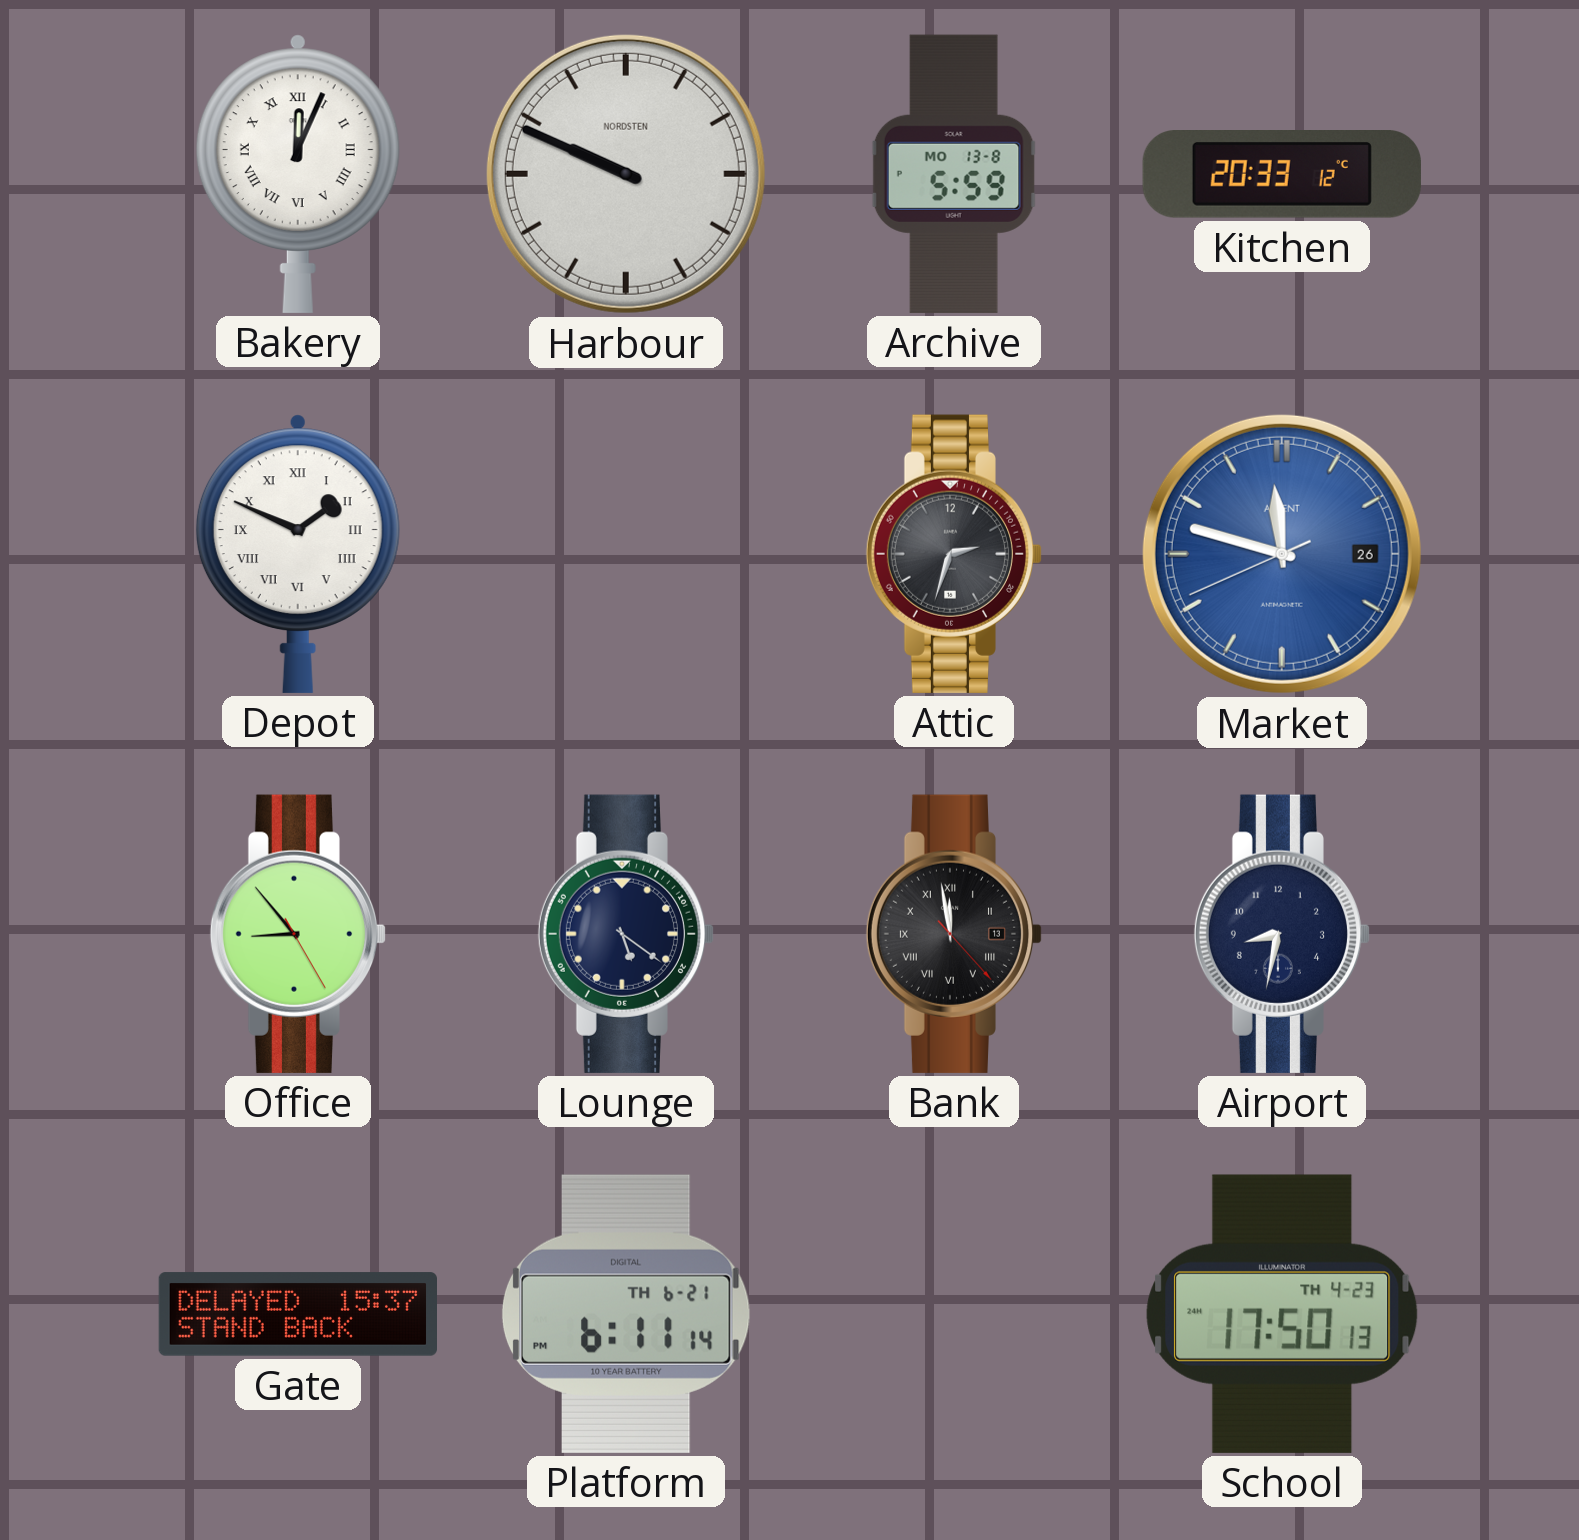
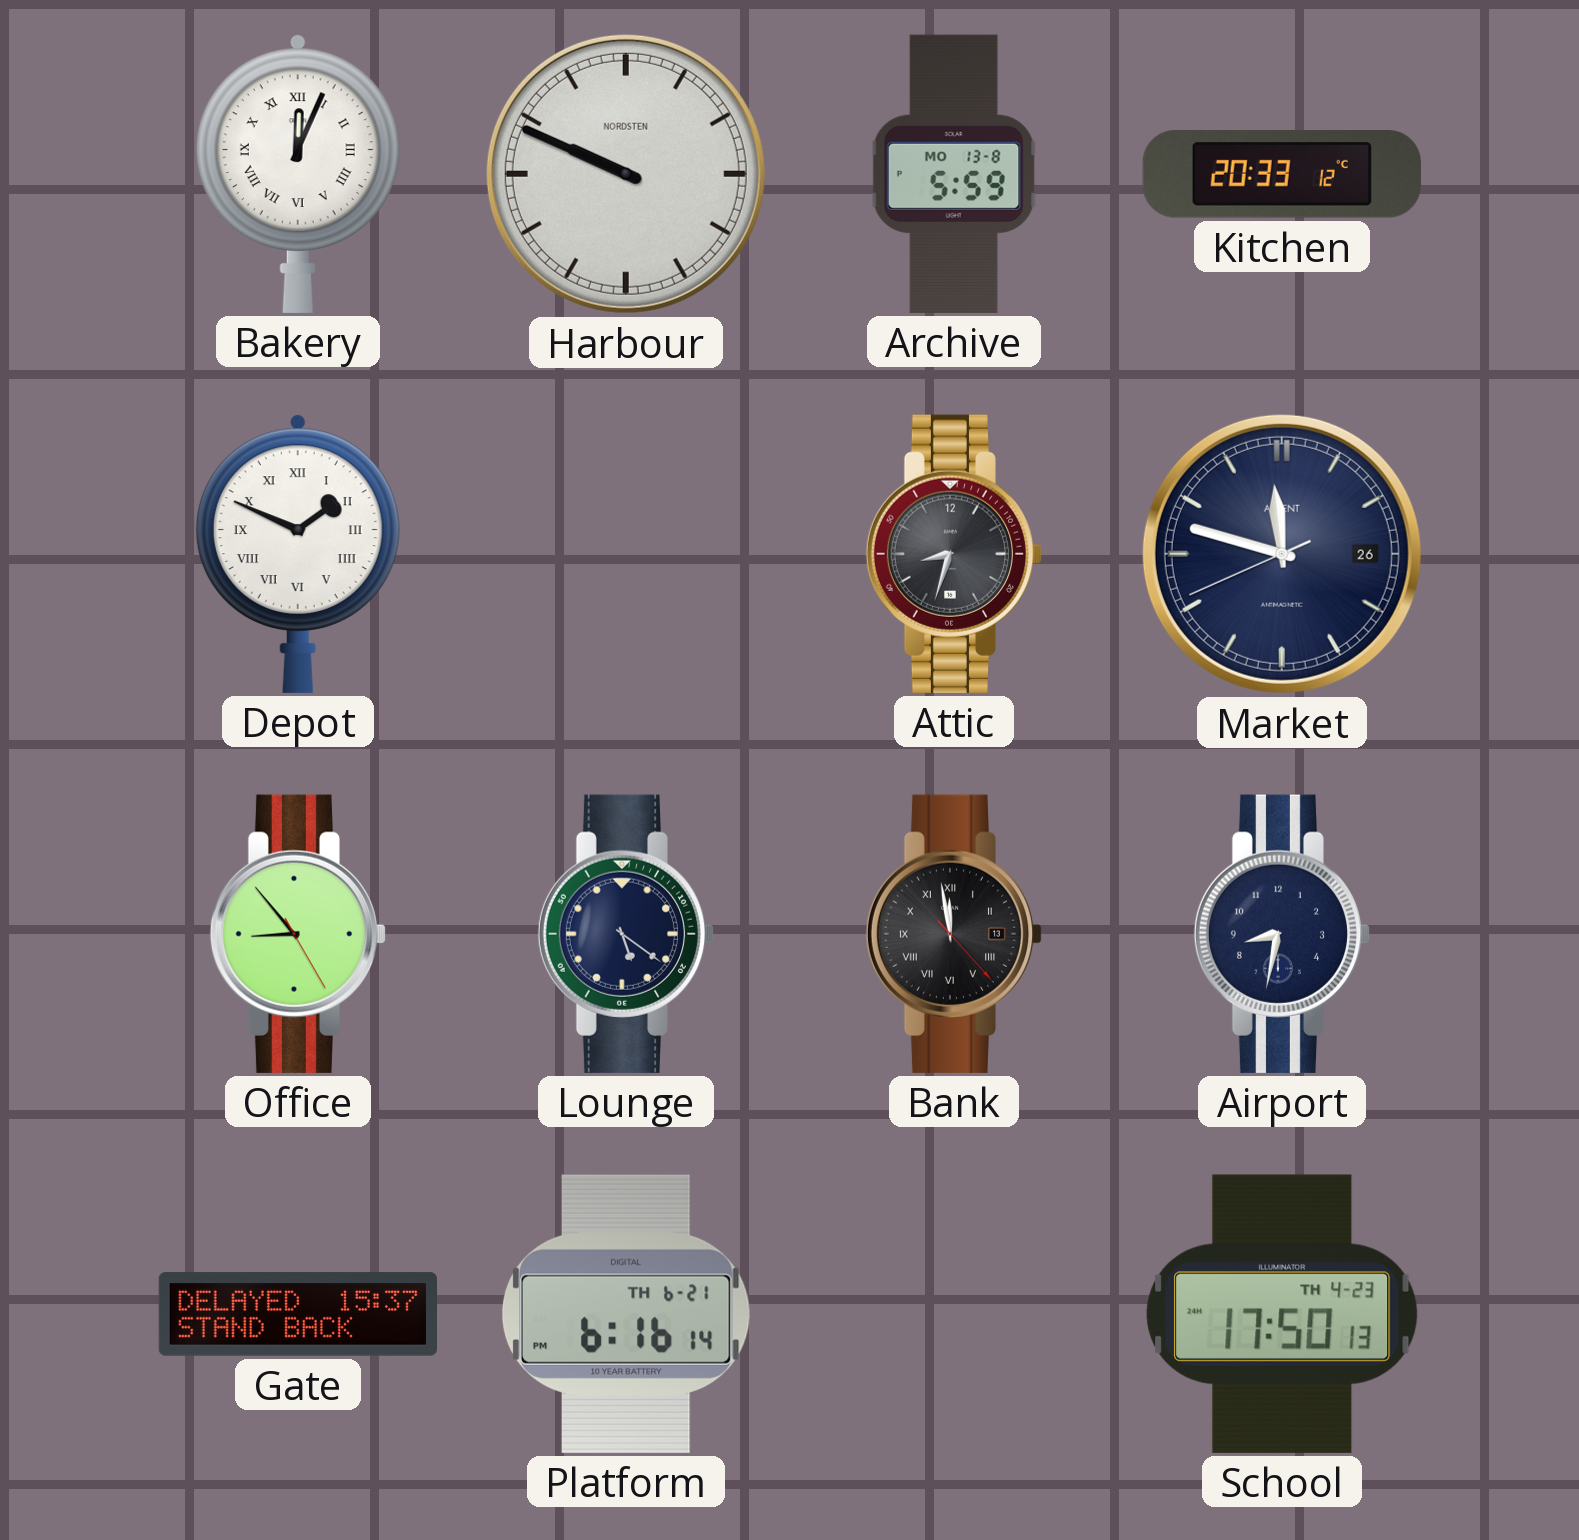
Attic: 2:33 -> 8:33
Market dial: blue -> navy
Platform: 6:11 -> 6:16
